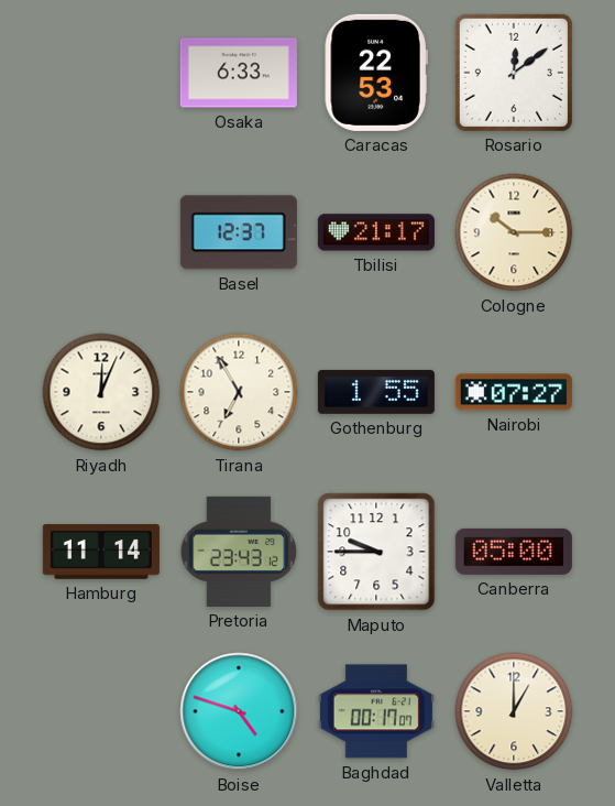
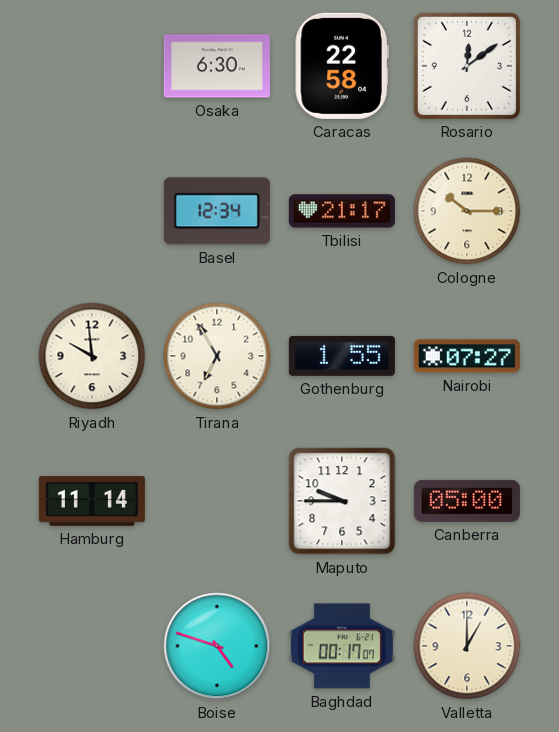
Osaka: 6:33 -> 6:30
Caracas: 22:53 -> 22:58
Basel: 12:37 -> 12:34
Riyadh: 12:04 -> 9:59
Pretoria: 23:43 -> none
